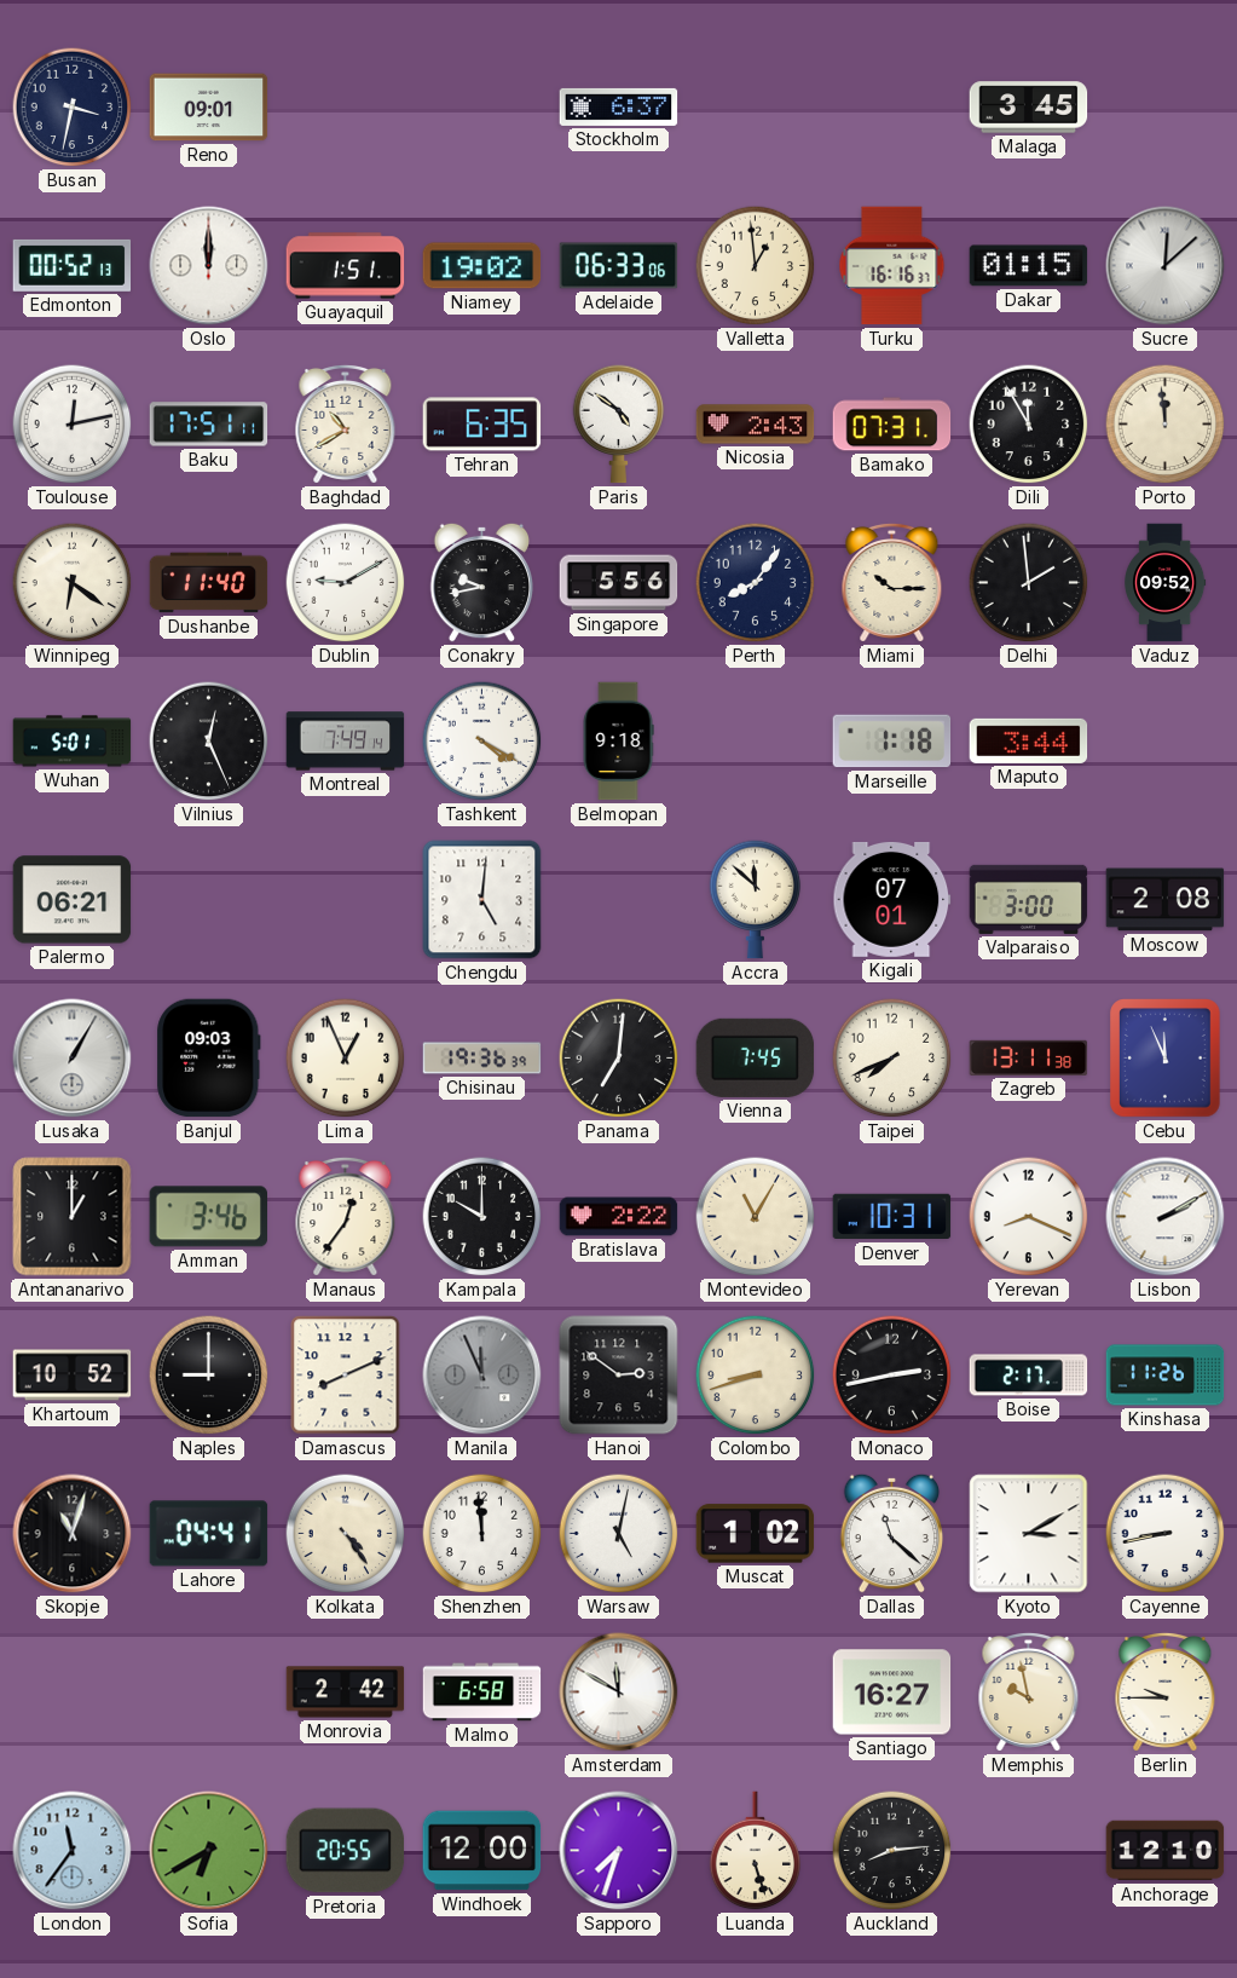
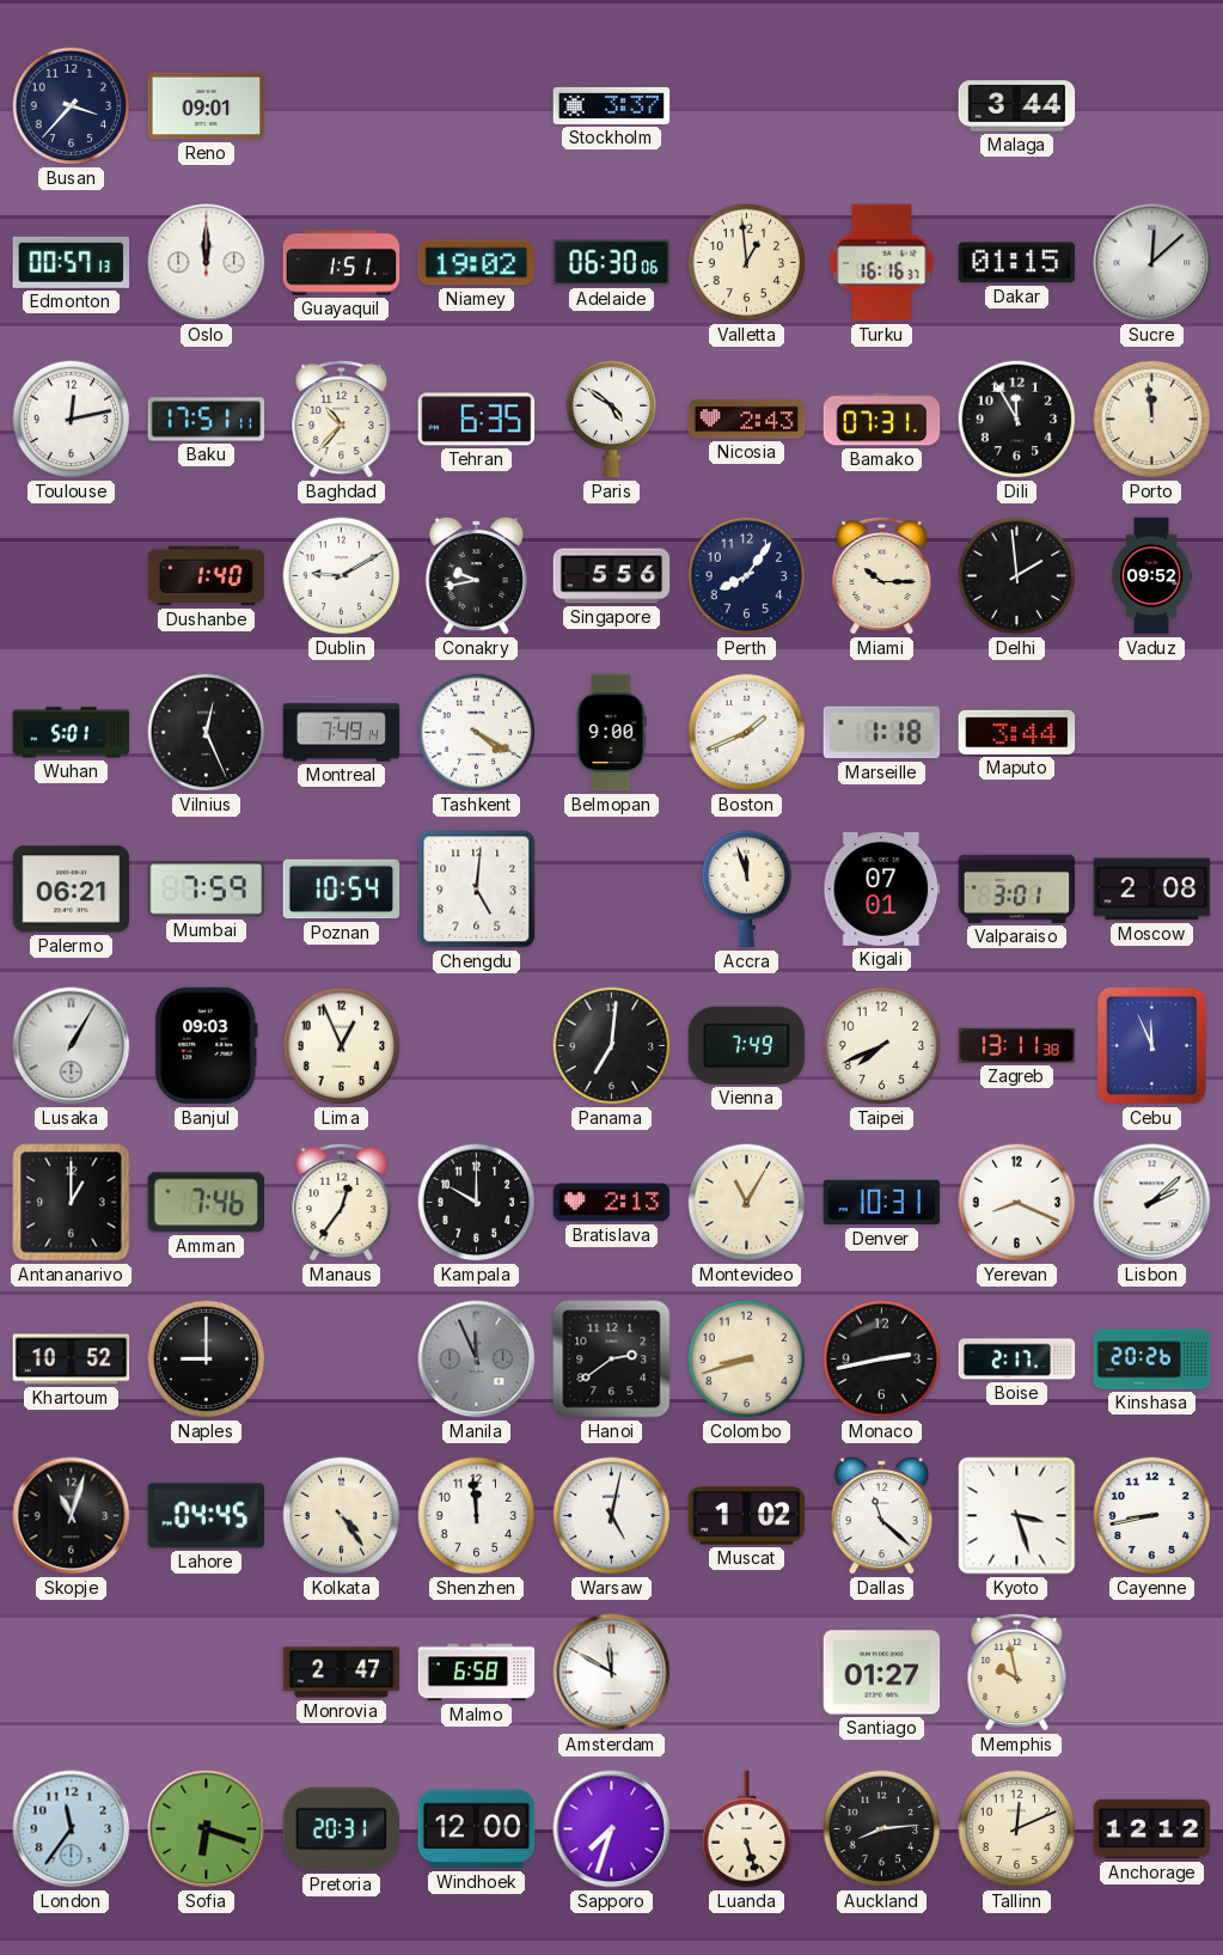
Busan: 3:32 -> 3:37
Stockholm: 6:37 -> 3:37
Malaga: 3:45 -> 3:44
Edmonton: 00:52 -> 00:57
Adelaide: 06:33 -> 06:30
Baghdad: 10:40 -> 10:37
Winnipeg: 6:21 -> none
Dushanbe: 11:40 -> 1:40
Belmopan: 9:18 -> 9:00
Boston: none -> 1:41
Mumbai: none -> 7:59
Poznan: none -> 10:54
Accra: 11:52 -> 11:57
Valparaiso: 3:00 -> 3:01
Chisinau: 19:36 -> none
Vienna: 7:45 -> 7:49
Amman: 3:46 -> 7:46
Bratislava: 2:22 -> 2:13
Lisbon: 2:10 -> 2:08
Damascus: 8:11 -> none
Hanoi: 2:51 -> 2:39
Kinshasa: 11:26 -> 20:26
Lahore: 04:41 -> 04:45
Kyoto: 3:10 -> 3:27
Monrovia: 2:42 -> 2:47
Santiago: 16:27 -> 01:27
Berlin: 9:45 -> none
Sofia: 6:40 -> 6:18
Pretoria: 20:55 -> 20:31
Tallinn: none -> 12:11
Anchorage: 12:10 -> 12:12
